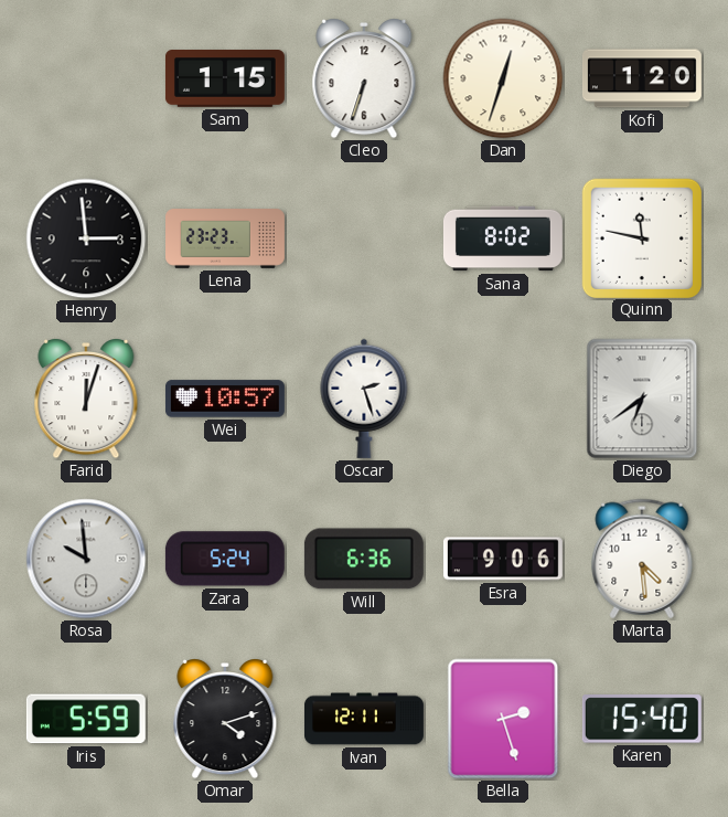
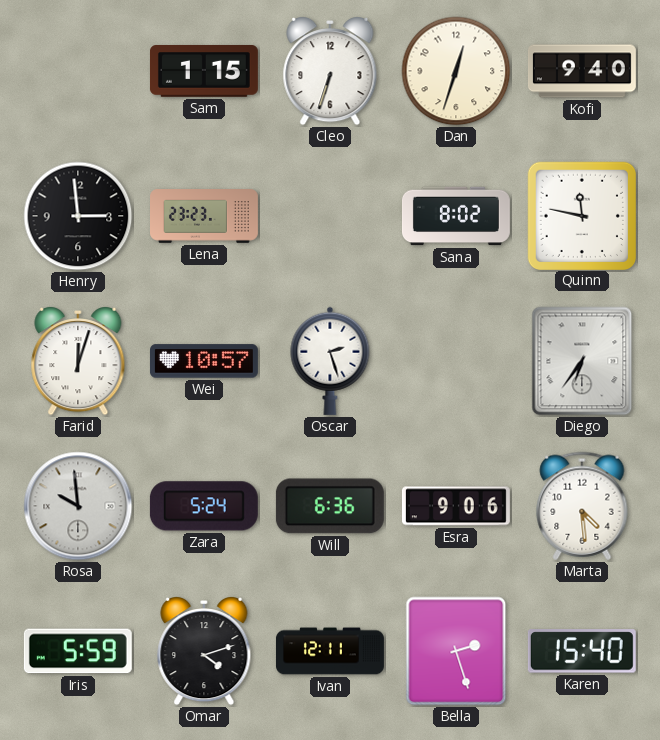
Kofi: 1:20 -> 9:40
Diego: 6:39 -> 6:36
